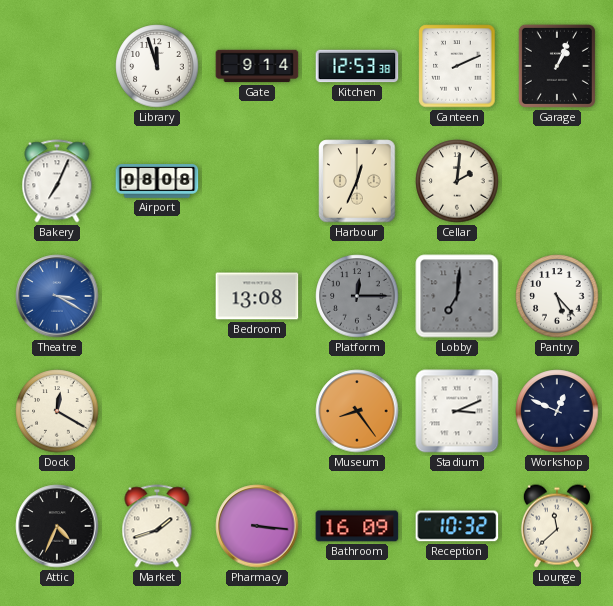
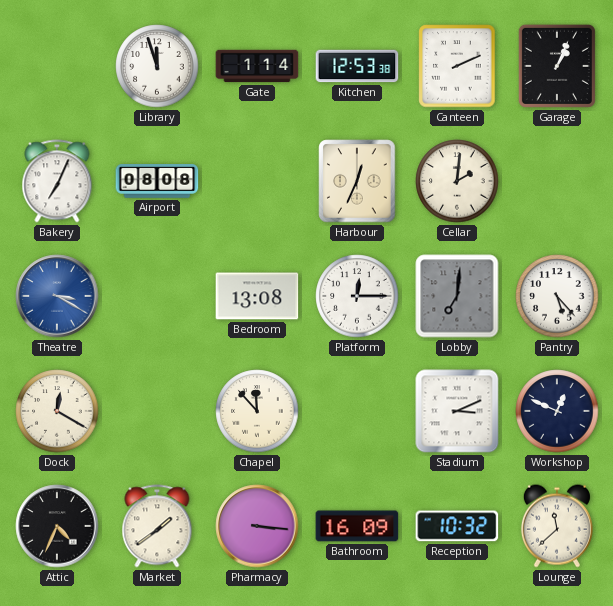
Gate: 9:14 -> 1:14
Platform dial: grey -> white
Chapel: none -> 11:53
Museum: 8:24 -> none
Market: 1:42 -> 1:39
